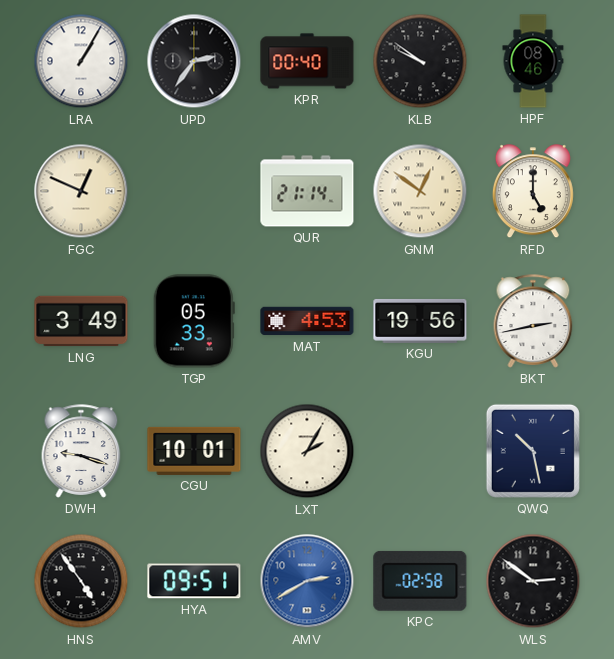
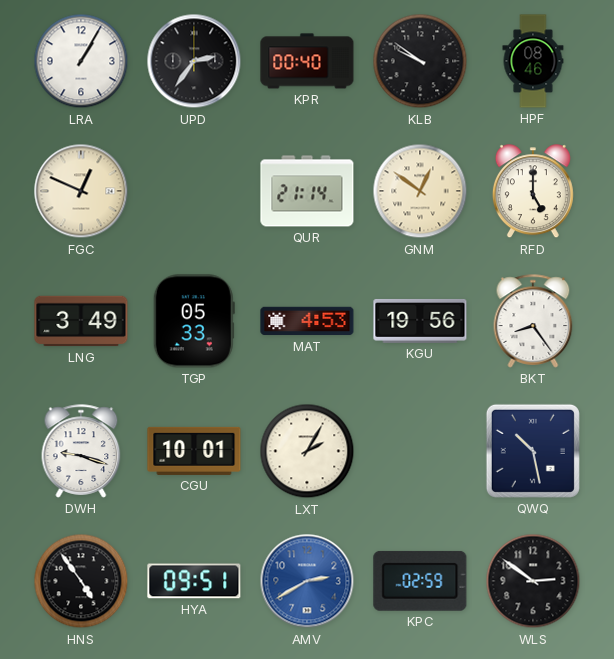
BKT: 2:43 -> 8:24
KPC: 02:58 -> 02:59
